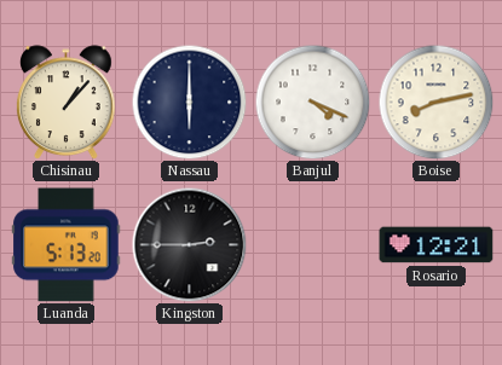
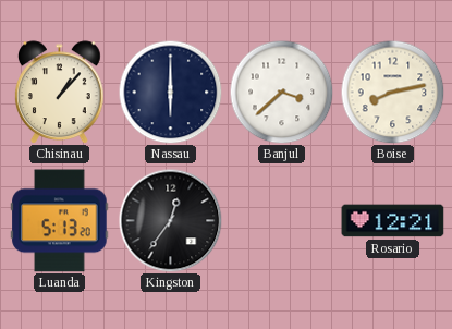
Banjul: 4:19 -> 3:38
Kingston: 2:45 -> 12:36
